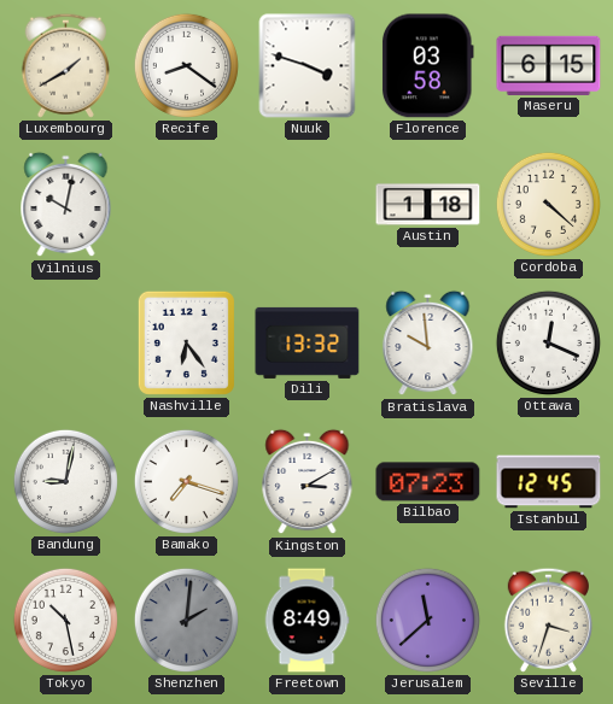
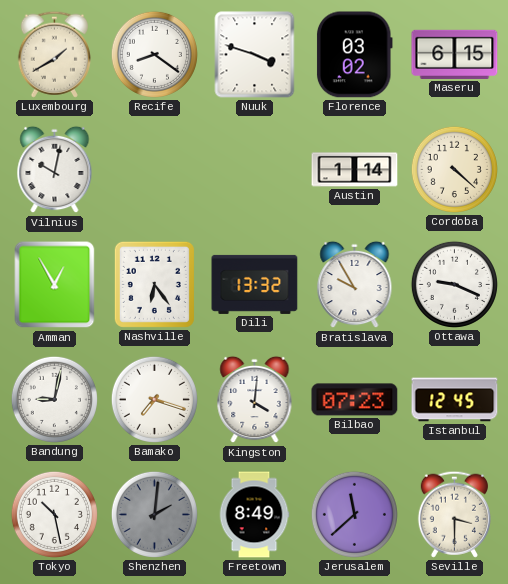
Florence: 03:58 -> 03:02
Austin: 1:18 -> 1:14
Amman: none -> 12:55
Bratislava: 9:59 -> 9:55
Ottawa: 12:19 -> 9:19
Kingston: 3:10 -> 4:01
Seville: 3:33 -> 3:30
